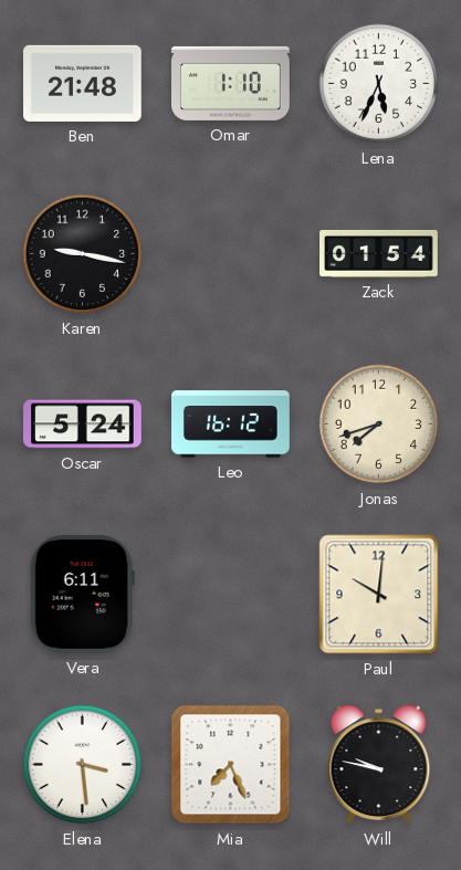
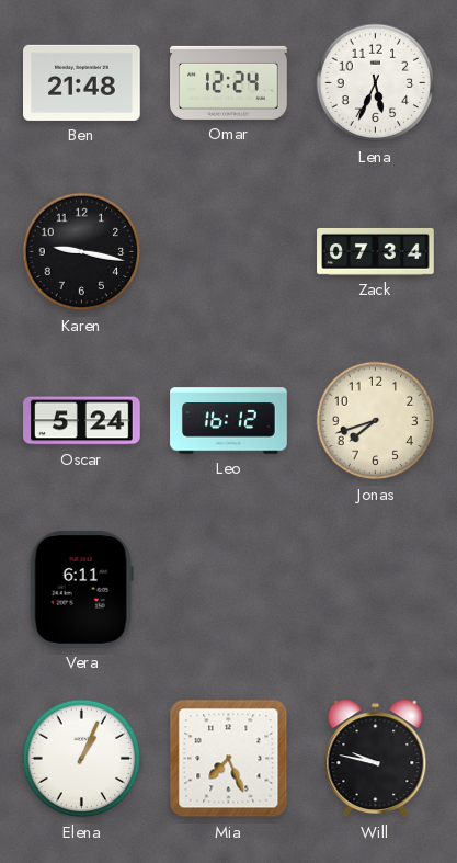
Omar: 1:10 -> 12:24
Zack: 01:54 -> 07:34
Paul: 10:01 -> none
Elena: 3:29 -> 1:04
